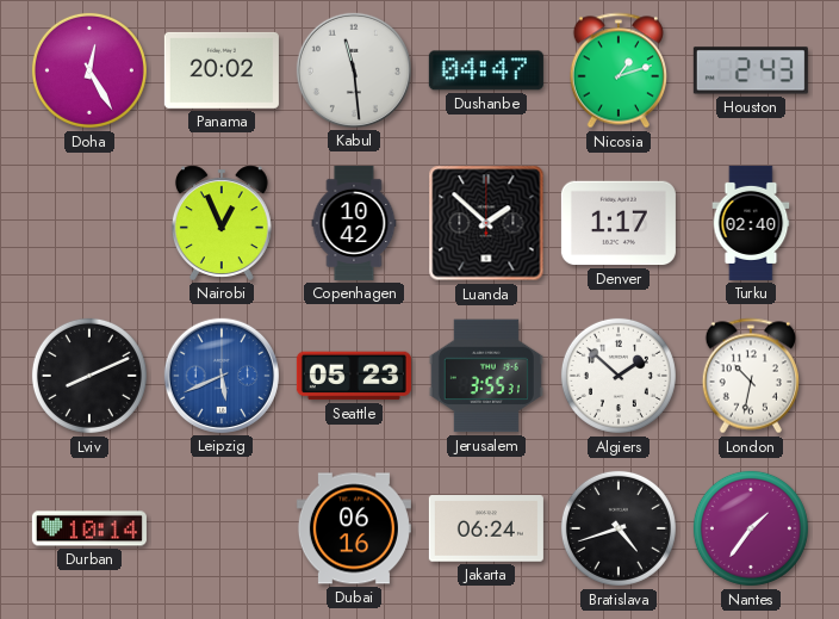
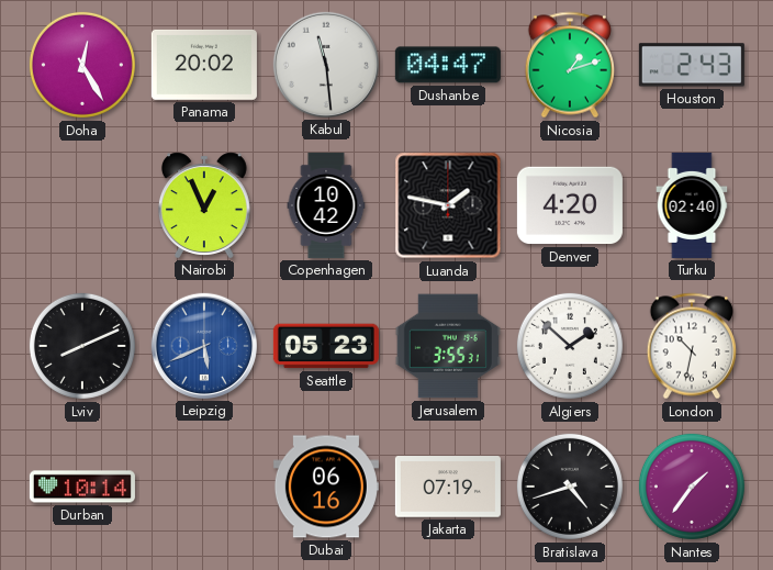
Luanda: 1:52 -> 1:47
Denver: 1:17 -> 4:20
Jakarta: 06:24 -> 07:19
